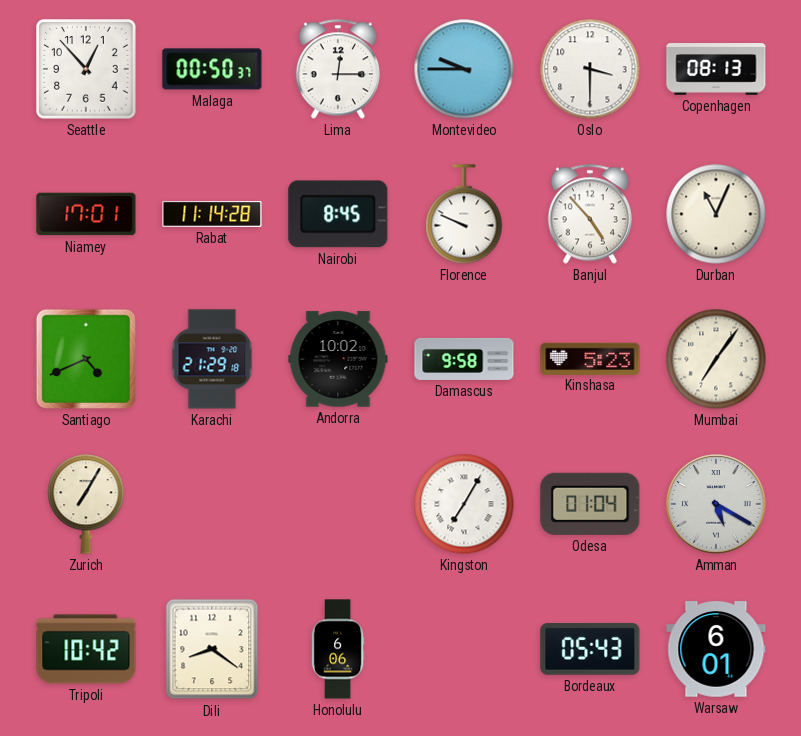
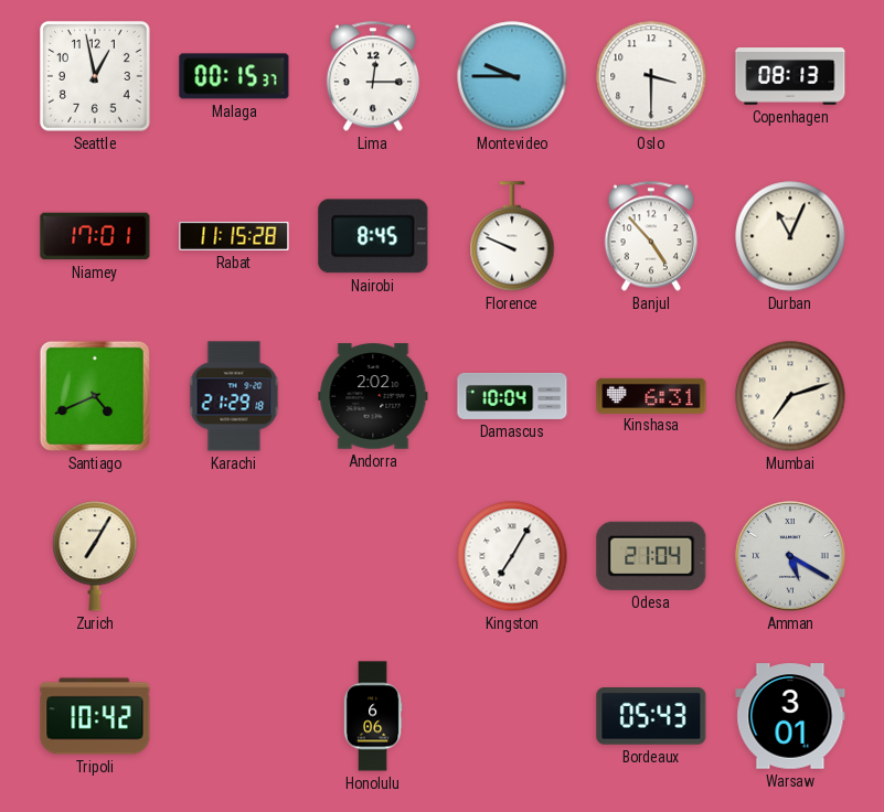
Seattle: 12:53 -> 12:58
Malaga: 00:50 -> 00:15
Rabat: 11:14 -> 11:15
Andorra: 10:02 -> 2:02
Damascus: 9:58 -> 10:04
Kinshasa: 5:23 -> 6:31
Mumbai: 7:06 -> 7:12
Odesa: 01:04 -> 21:04
Dili: 8:21 -> none
Warsaw: 6:01 -> 3:01
